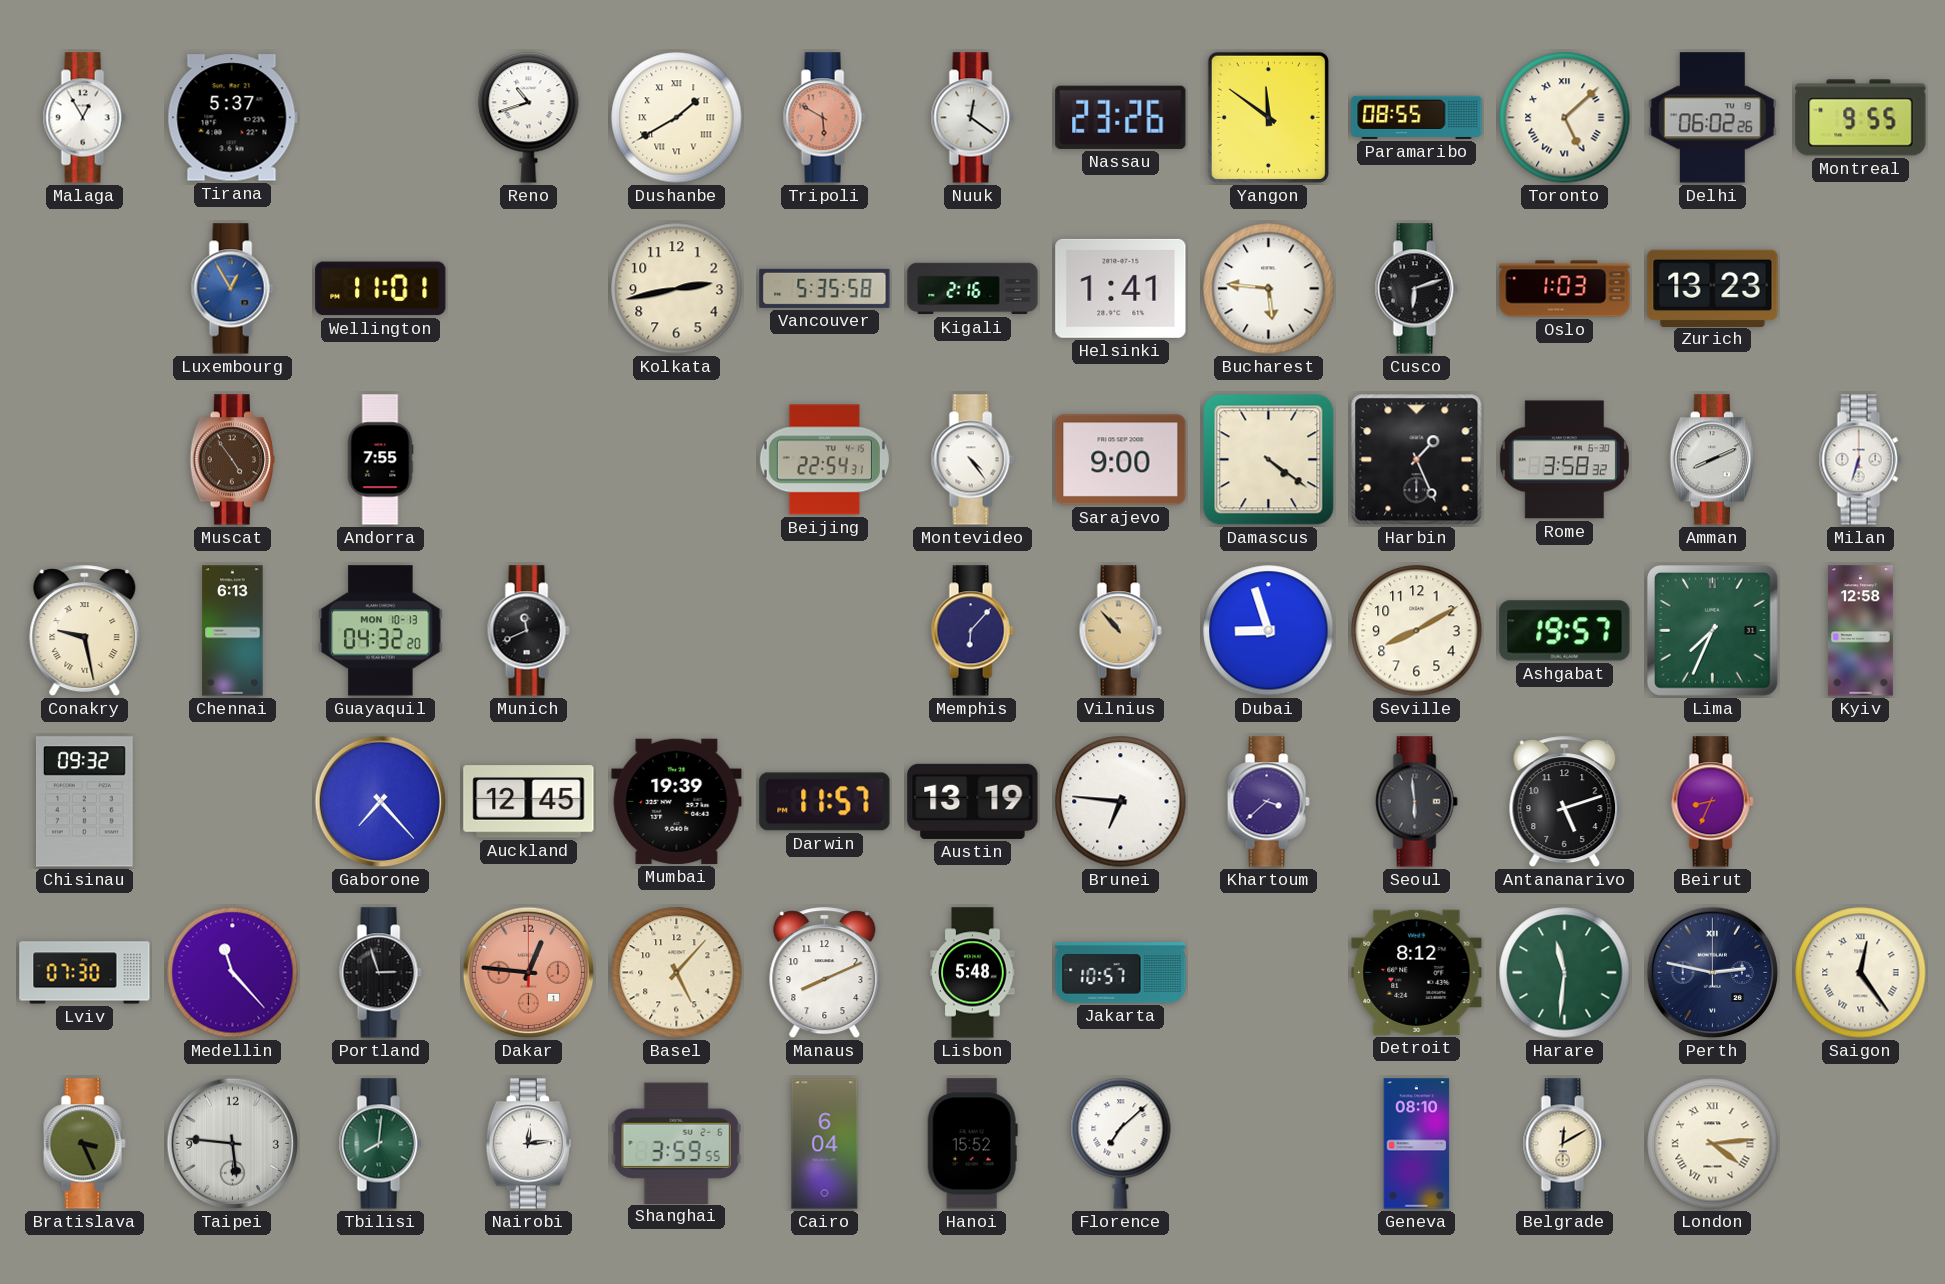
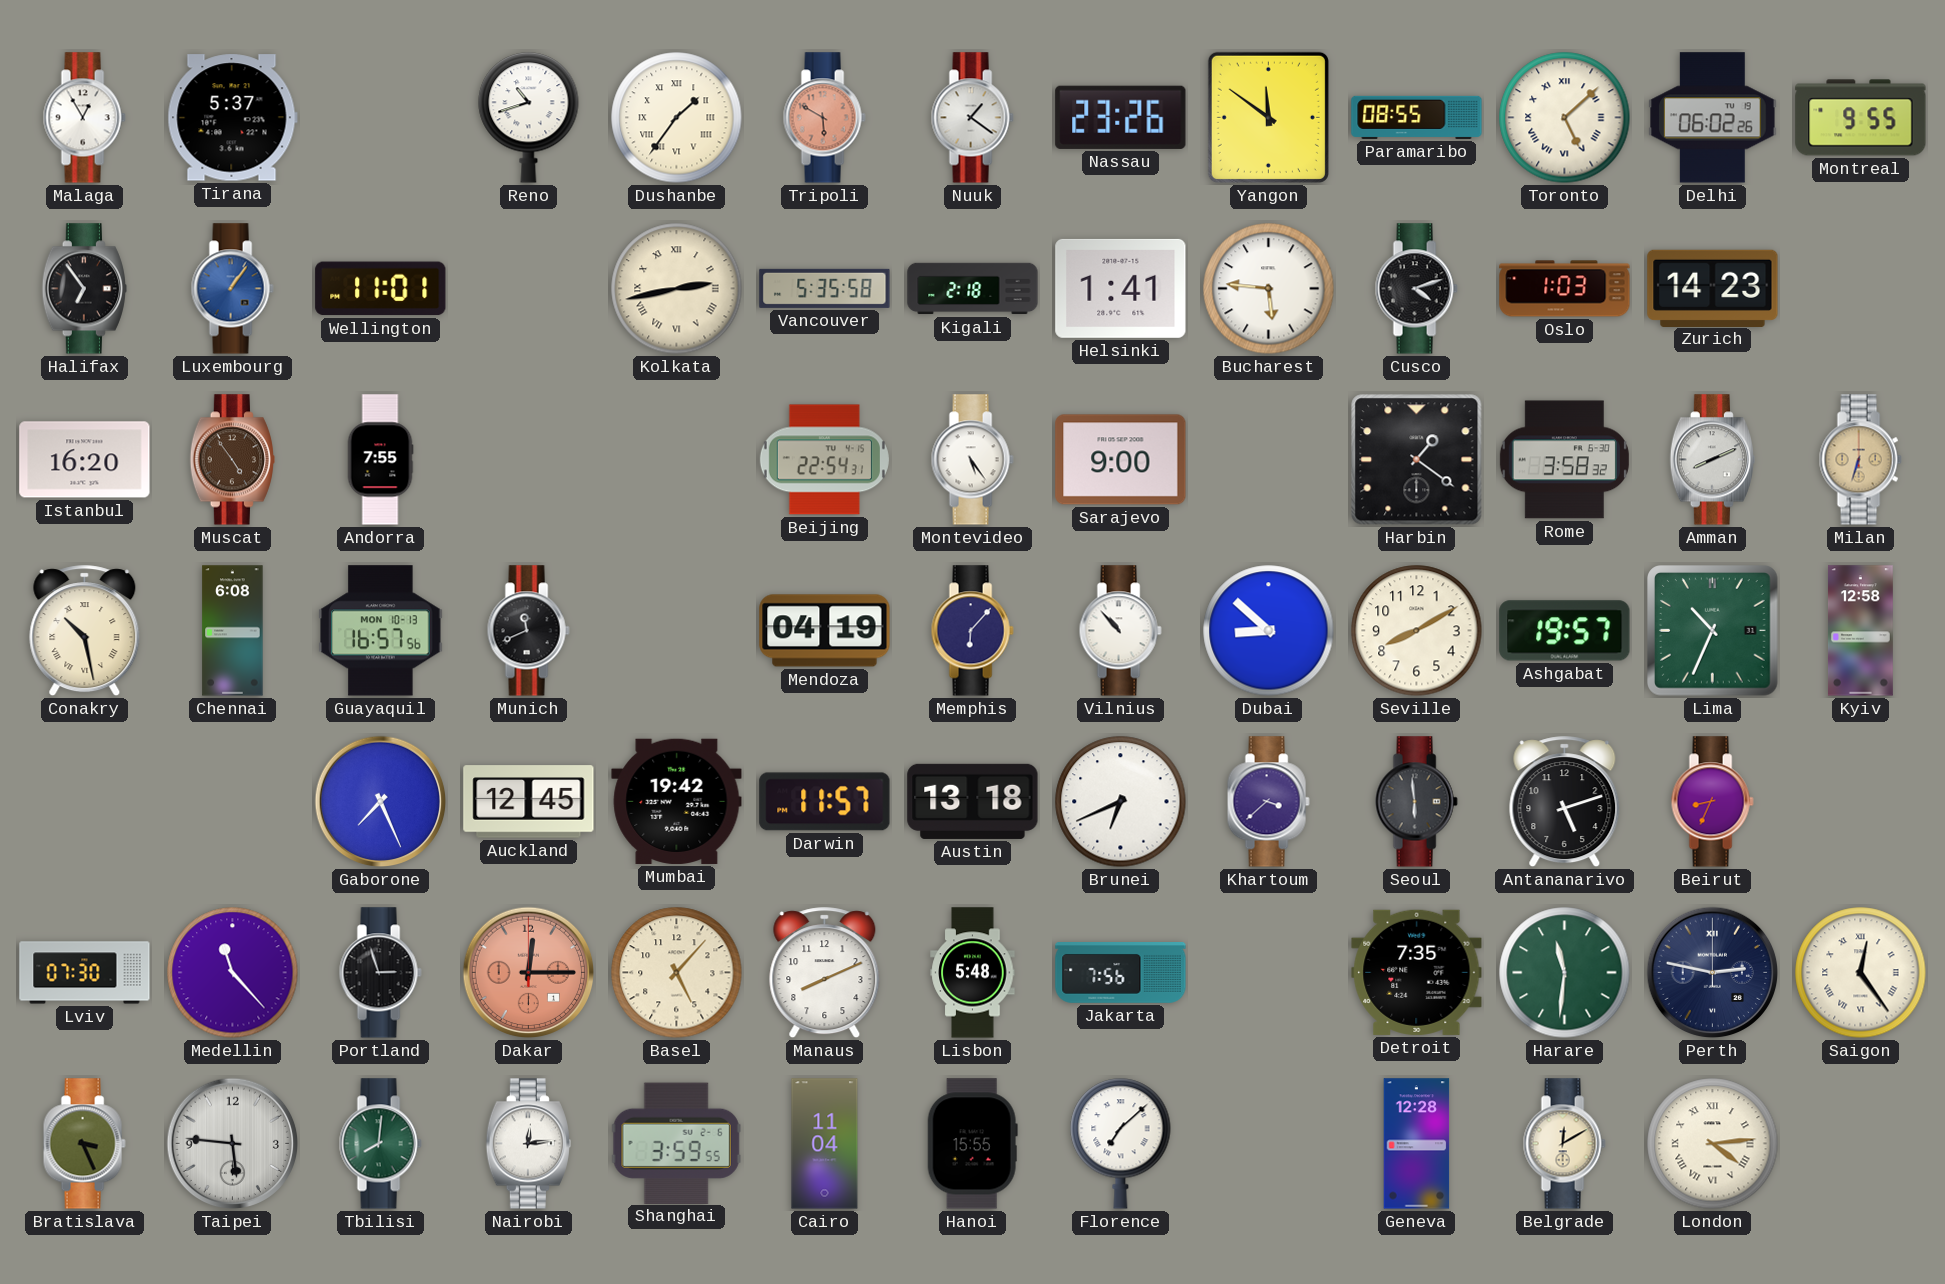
Dushanbe: 1:40 -> 1:36
Nuuk: 12:21 -> 1:21
Halifax: none -> 6:54
Luxembourg: 12:55 -> 1:06
Kolkata numerals: Arabic -> Roman
Kigali: 2:16 -> 2:18
Cusco: 6:12 -> 4:12
Zurich: 13:23 -> 14:23
Istanbul: none -> 16:20
Montevideo: 4:24 -> 5:24
Damascus: 4:21 -> none
Harbin: 1:26 -> 1:21
Milan dial: white -> champagne
Conakry: 9:28 -> 10:28
Chennai: 6:13 -> 6:08
Guayaquil: 04:32 -> 16:57
Mendoza: none -> 04:19
Vilnius dial: champagne -> white
Dubai: 8:57 -> 8:52
Lima: 7:34 -> 10:34
Chisinau: 09:32 -> none
Gaborone: 7:23 -> 7:26
Mumbai: 19:39 -> 19:42
Austin: 13:19 -> 13:18
Brunei: 6:46 -> 6:41
Dakar: 12:46 -> 12:15
Jakarta: 10:57 -> 7:56
Detroit: 8:12 -> 7:35
Cairo: 6:04 -> 11:04
Hanoi: 15:52 -> 15:55
Geneva: 08:10 -> 12:28
